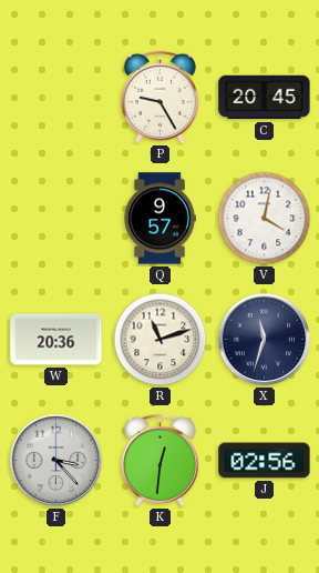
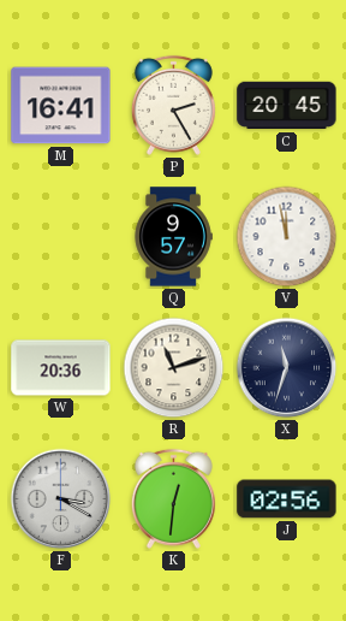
M: none -> 16:41
P: 9:25 -> 2:25
V: 4:02 -> 11:58
F: 3:23 -> 3:20
